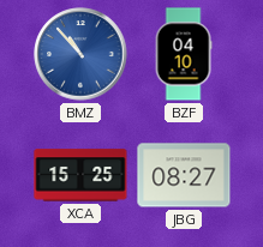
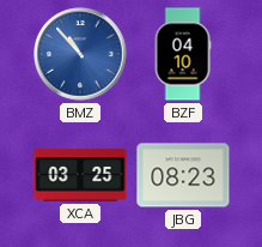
XCA: 15:25 -> 03:25
JBG: 08:27 -> 08:23
